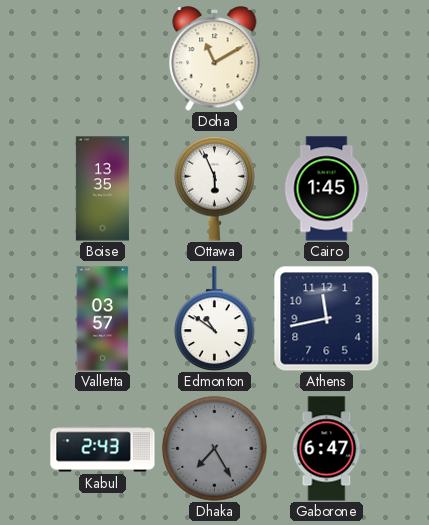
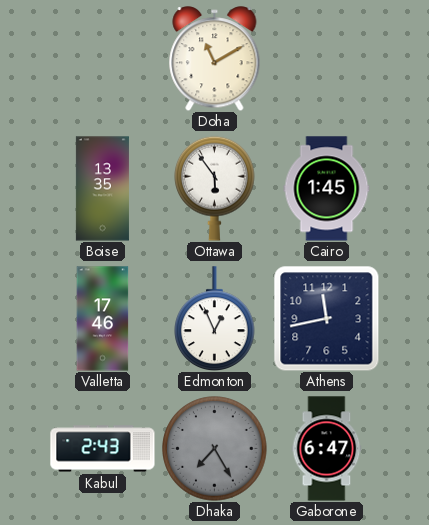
Ottawa: 5:56 -> 5:54
Valletta: 03:57 -> 17:46
Edmonton: 10:51 -> 12:56
